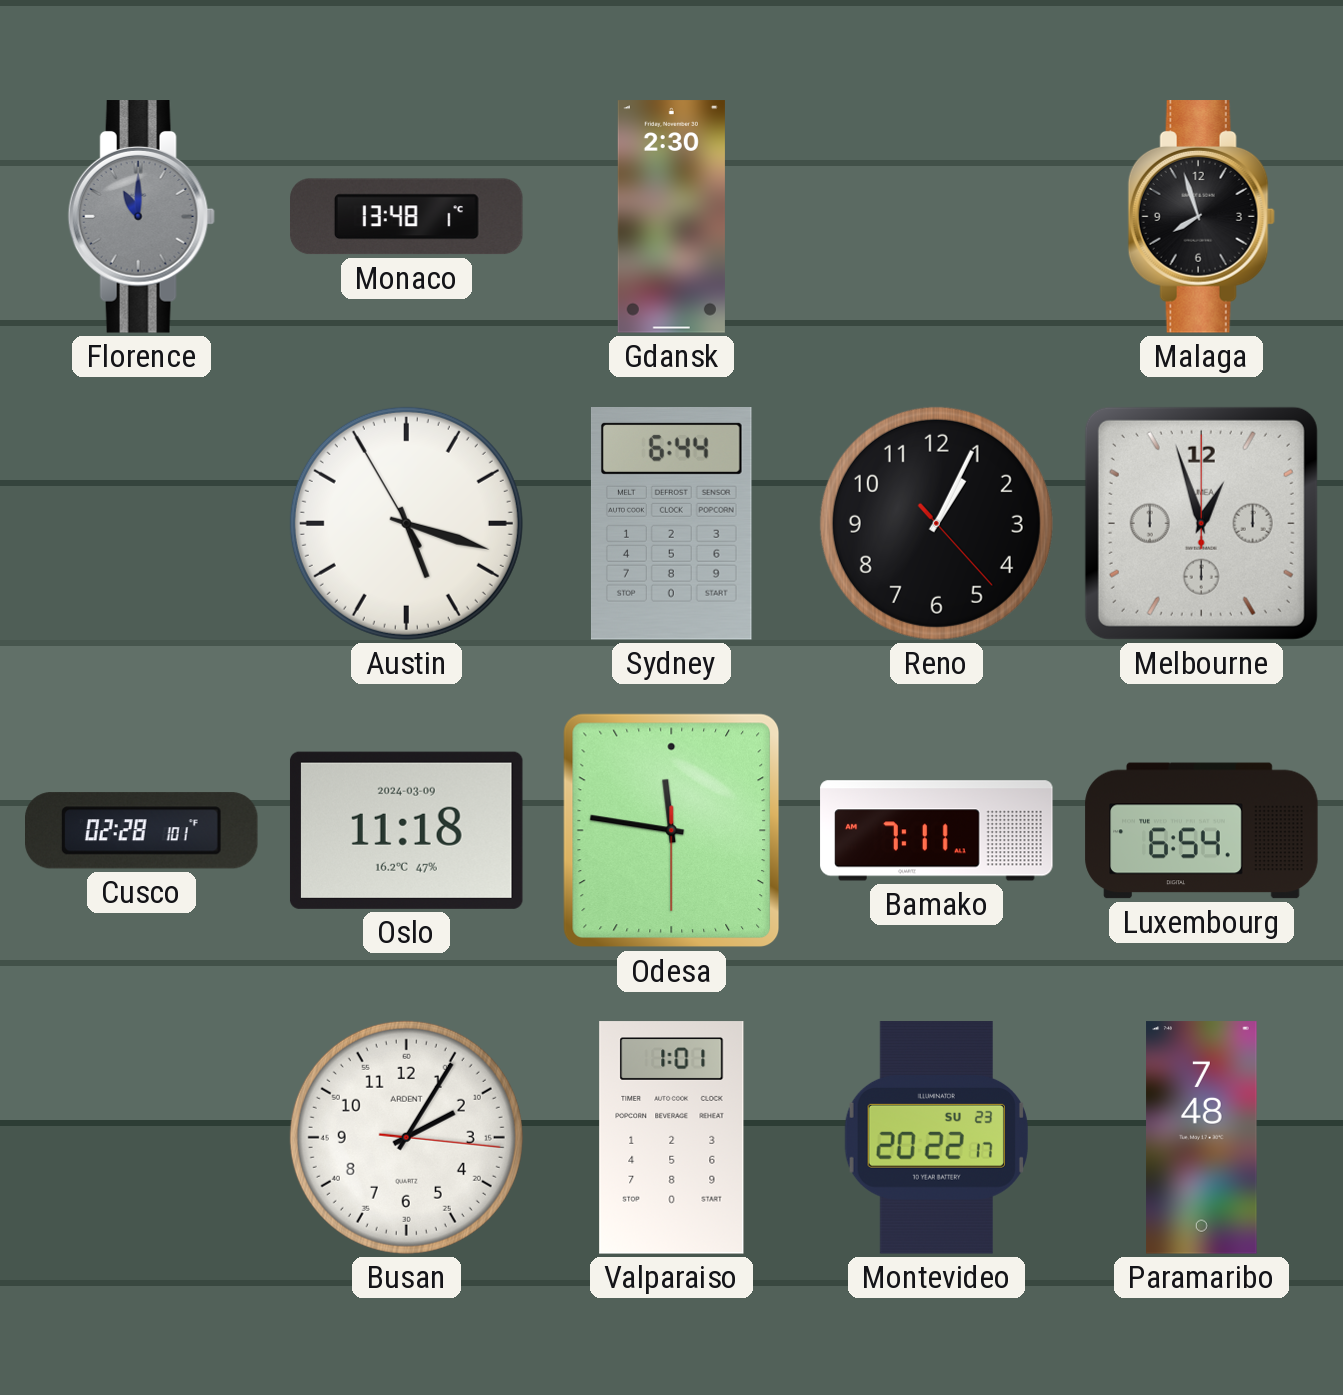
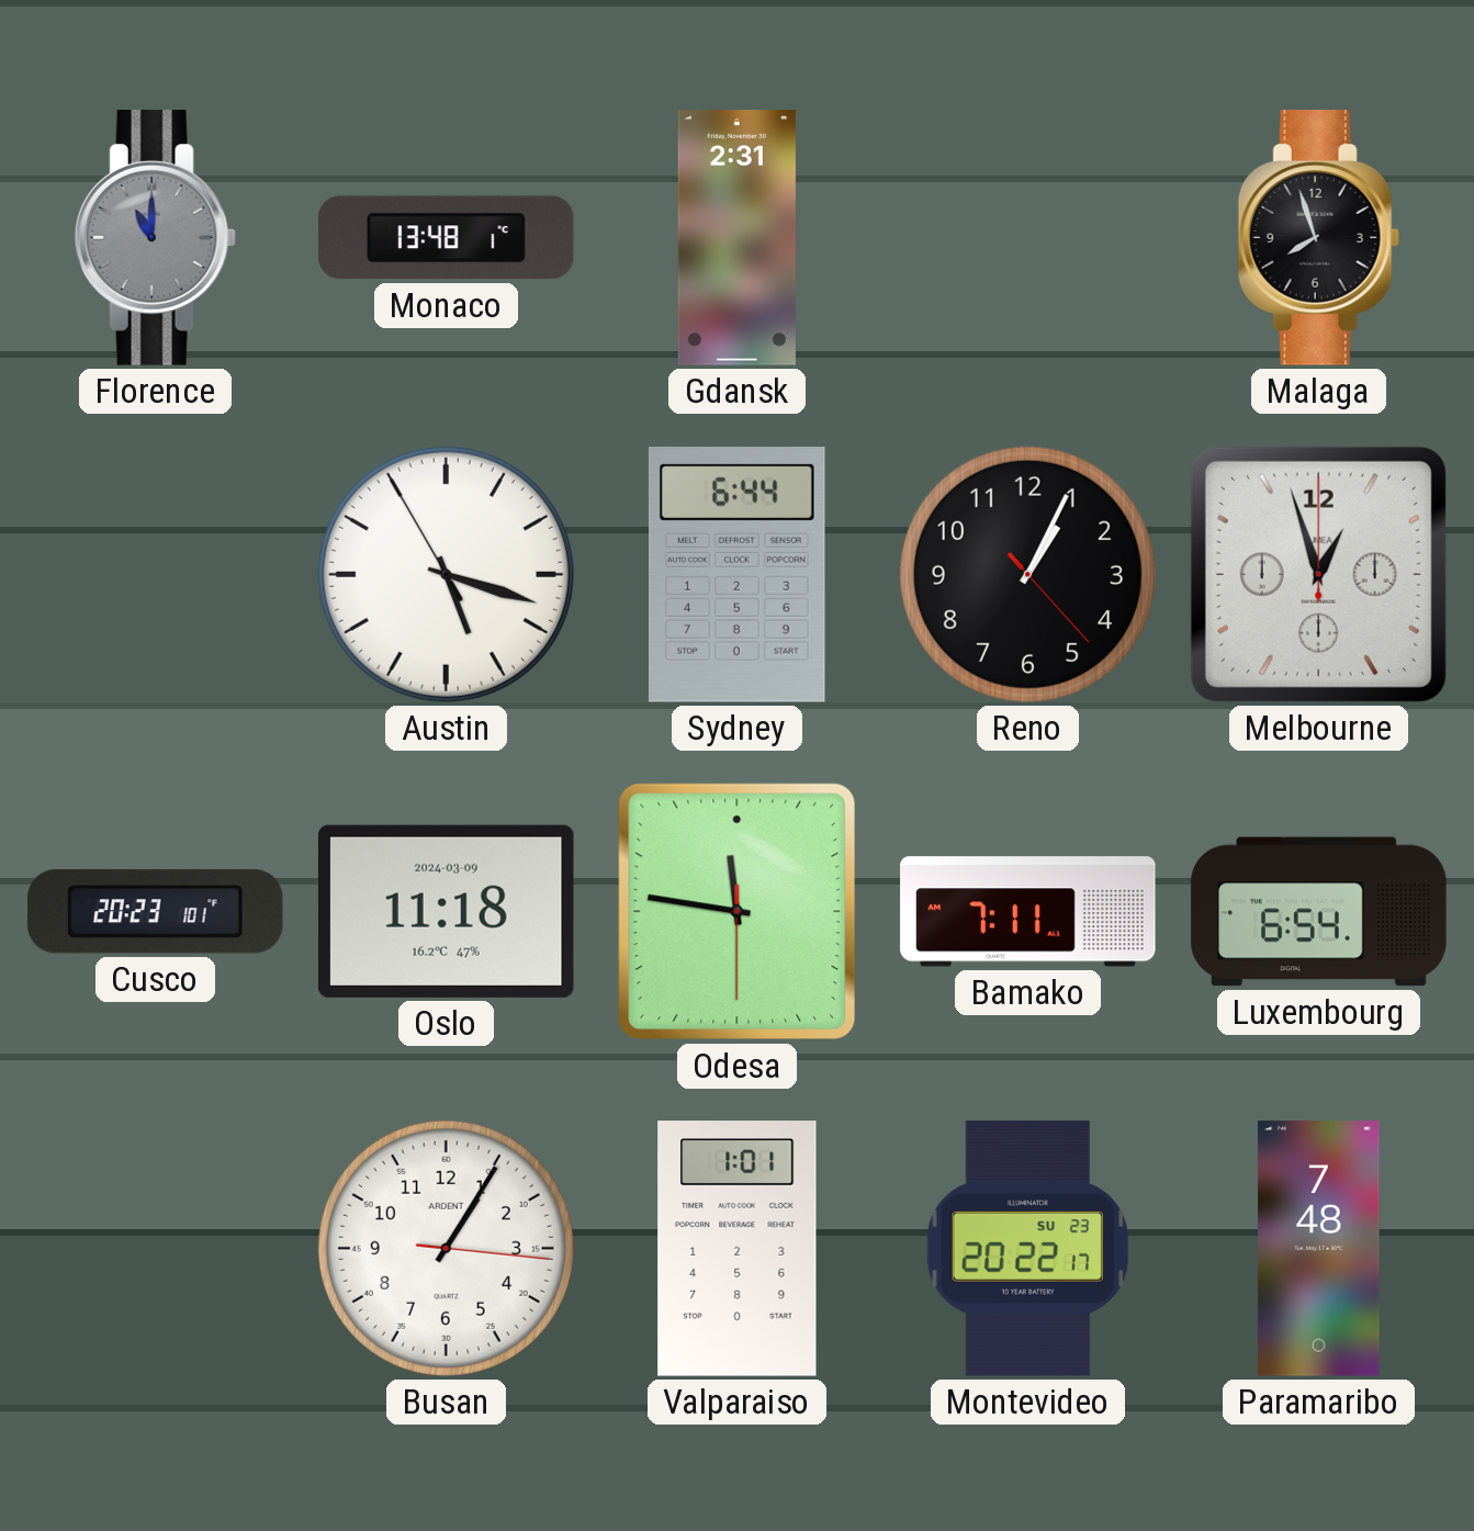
Gdansk: 2:30 -> 2:31
Cusco: 02:28 -> 20:23
Busan: 2:05 -> 1:05
